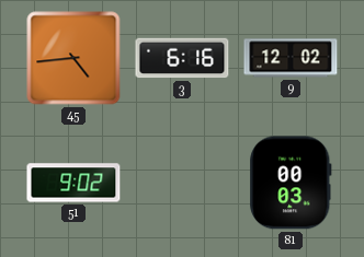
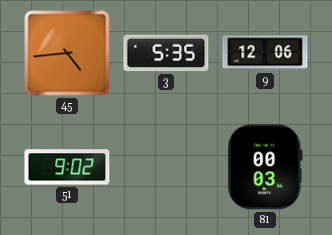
3: 6:16 -> 5:35
9: 12:02 -> 12:06
